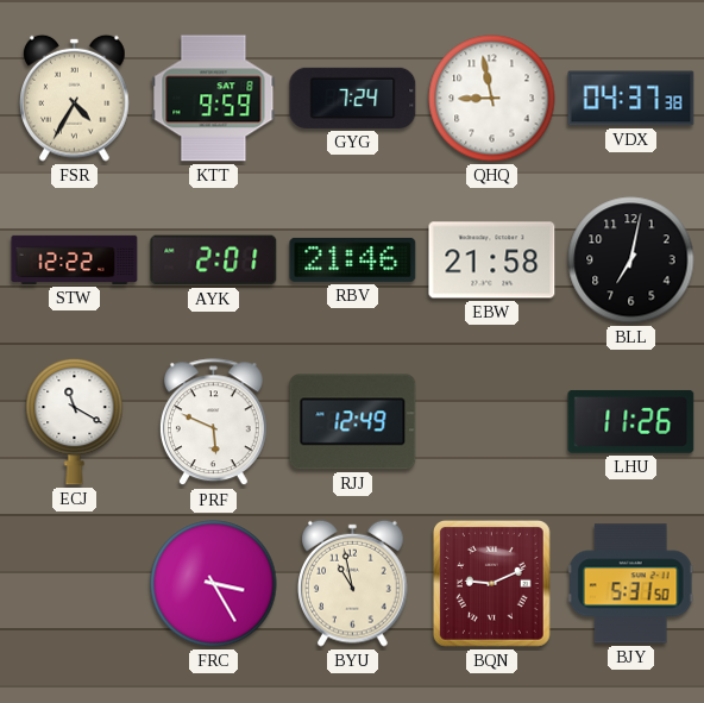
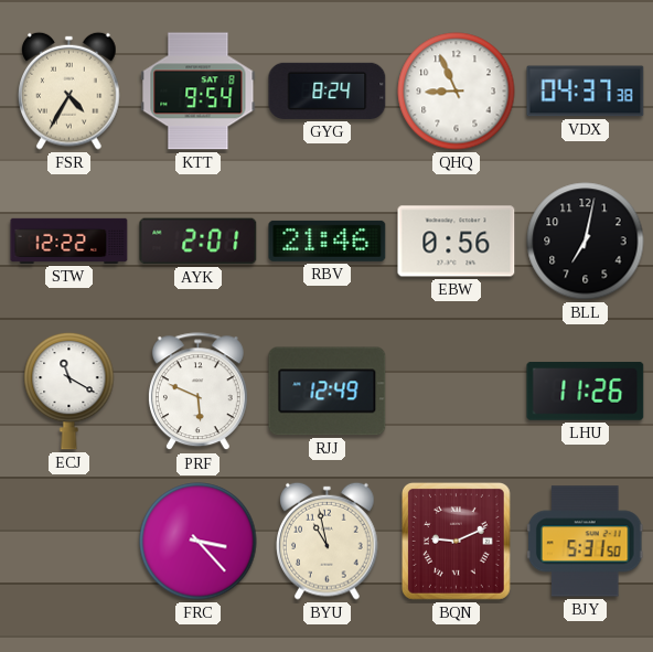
KTT: 9:59 -> 9:54
GYG: 7:24 -> 8:24
QHQ: 8:58 -> 8:56
EBW: 21:58 -> 0:56
FRC: 3:25 -> 3:23
